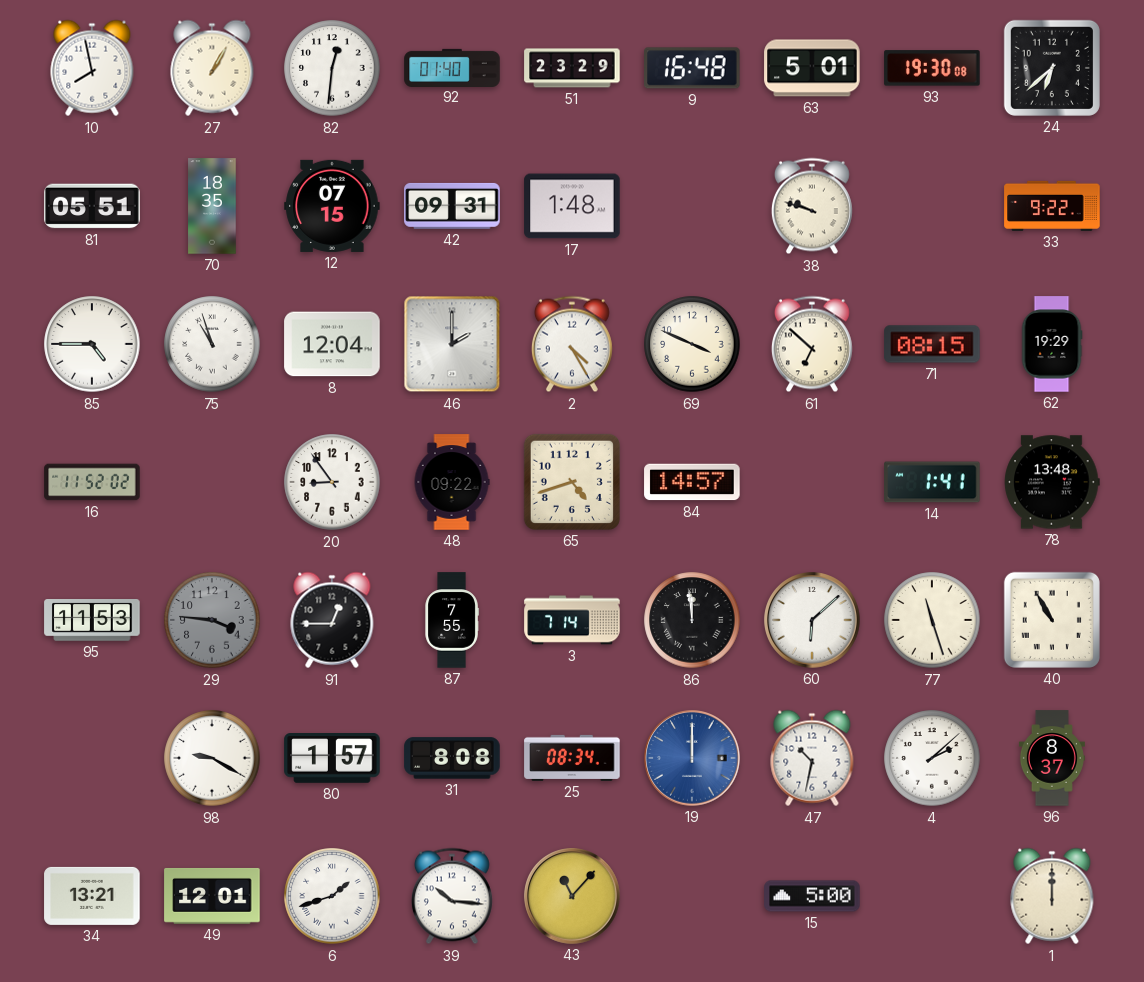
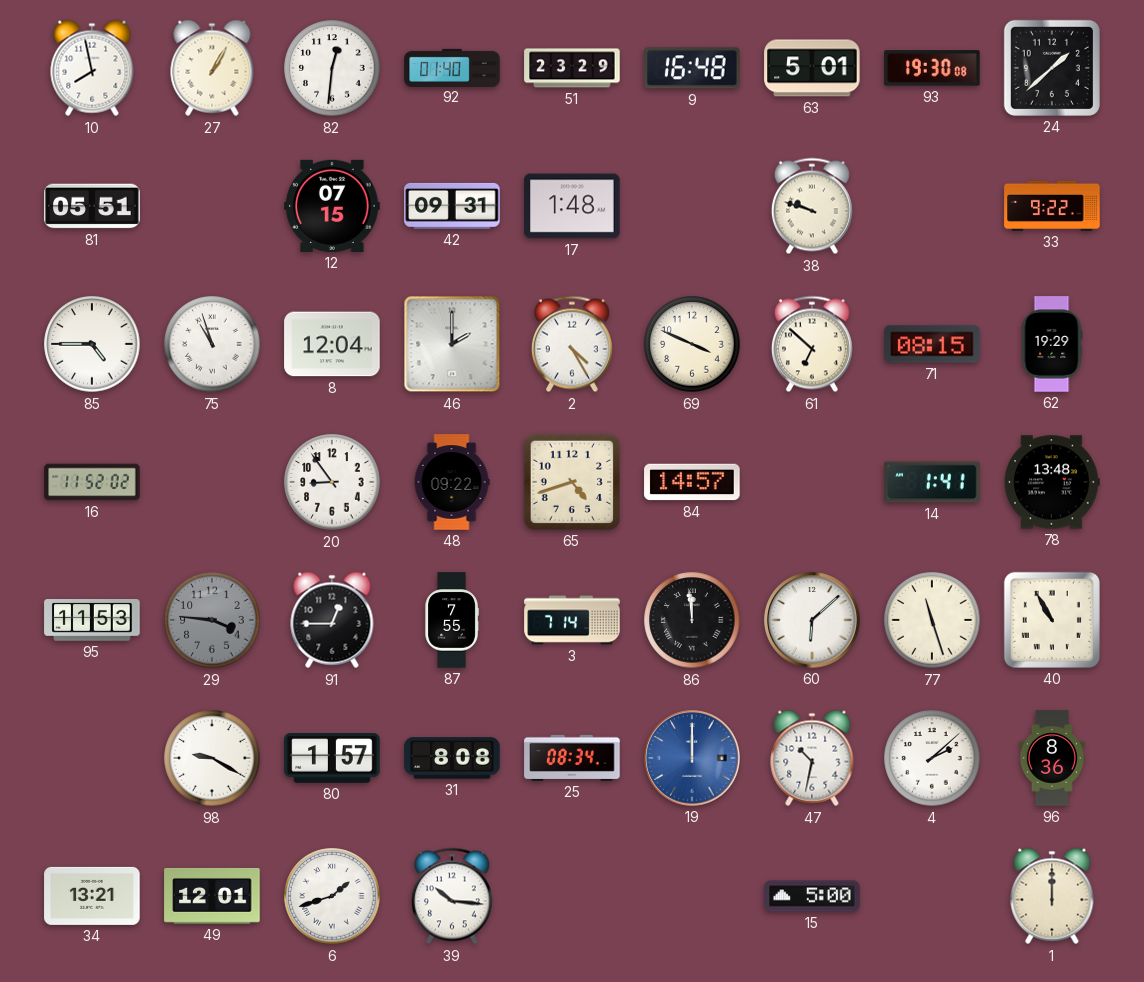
24: 6:38 -> 1:38
70: 18:35 -> none
96: 8:37 -> 8:36
43: 11:07 -> none
